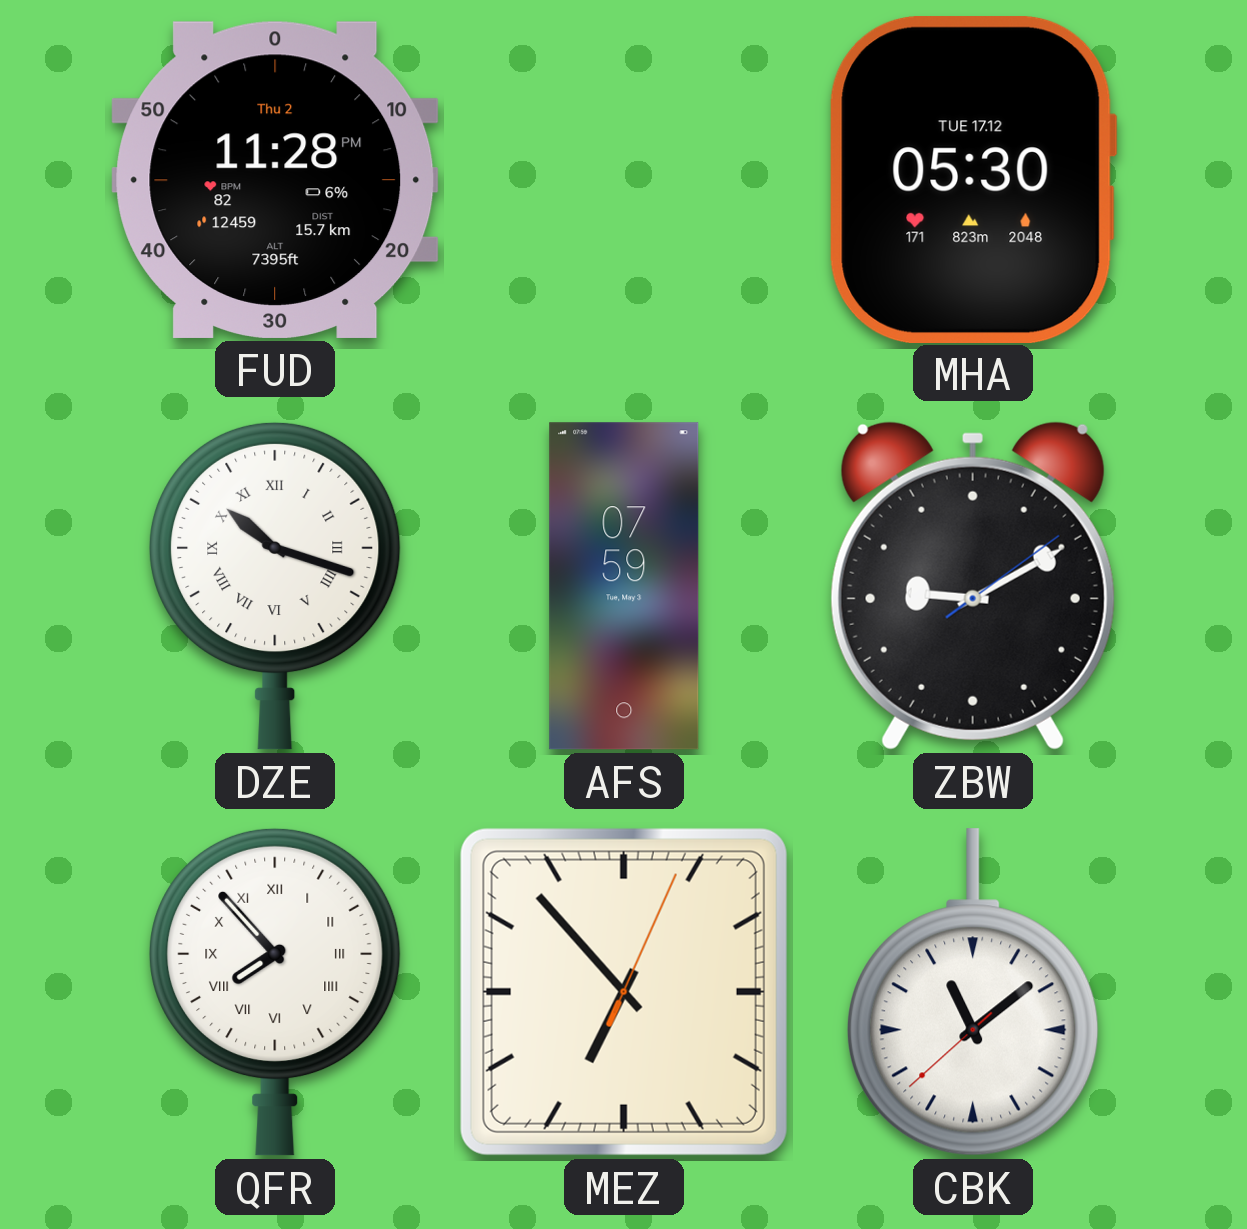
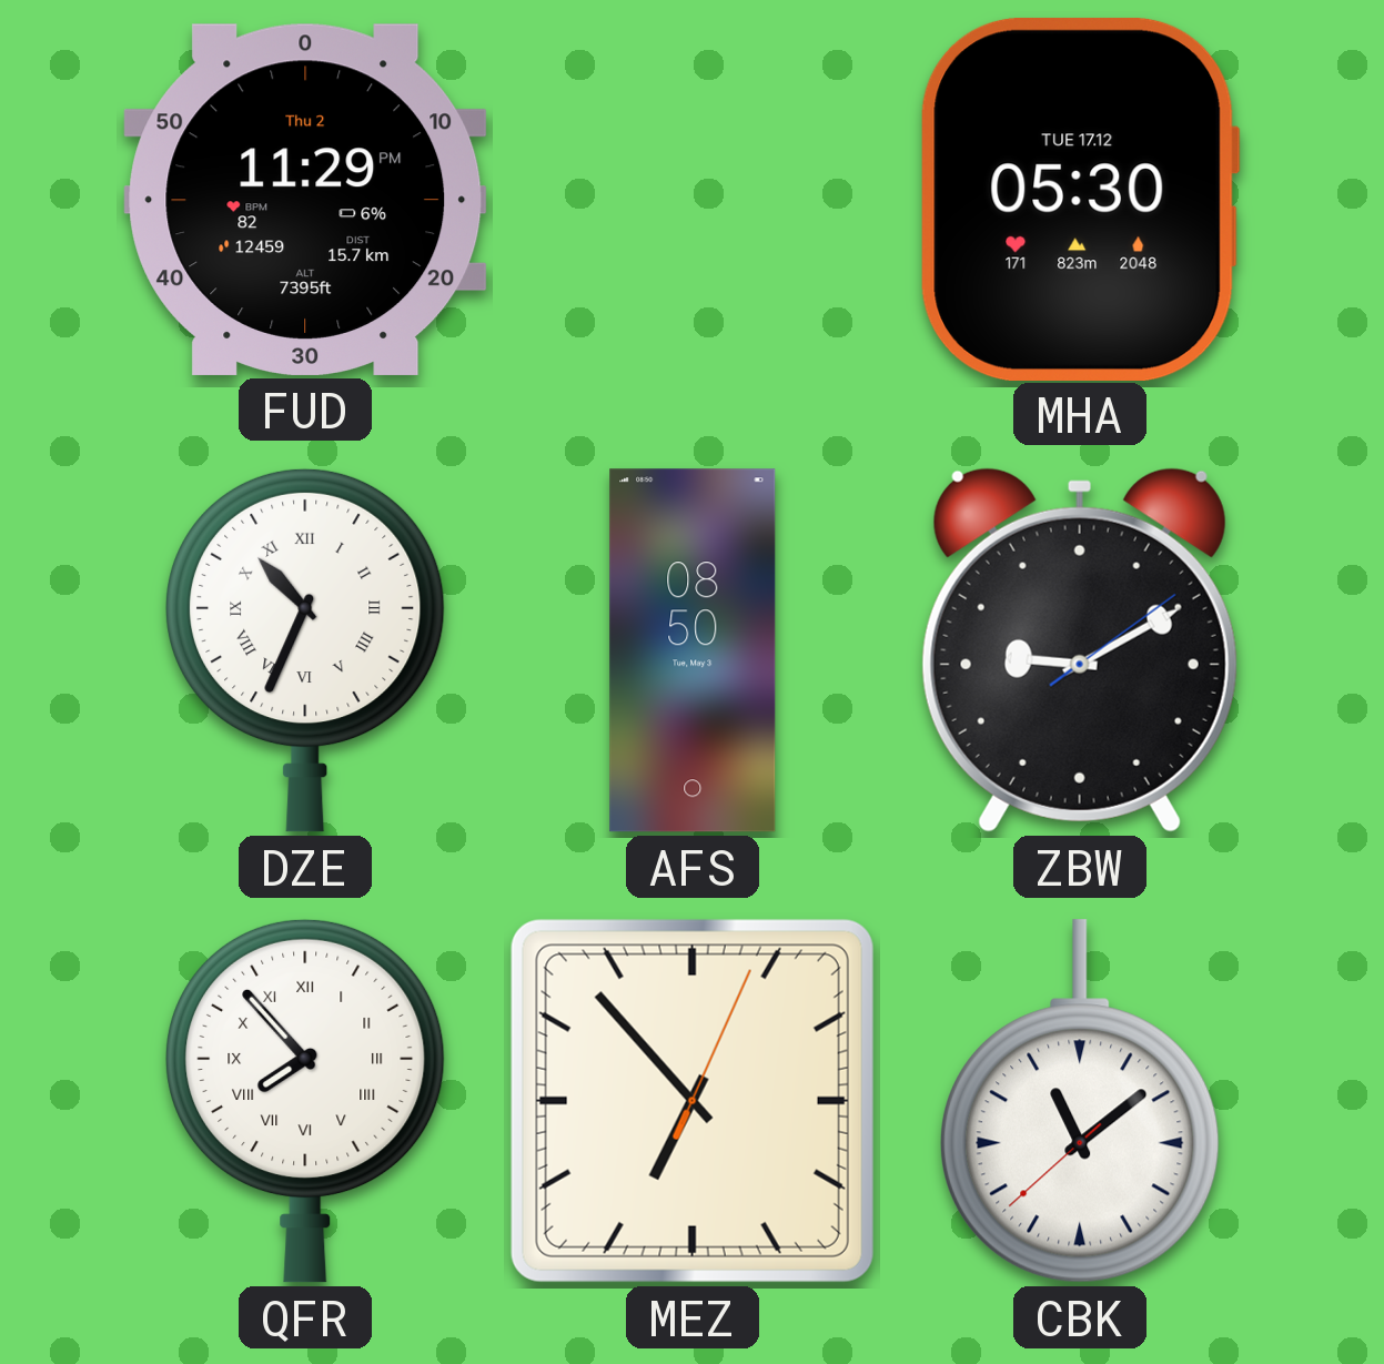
FUD: 11:28 -> 11:29
DZE: 10:18 -> 10:34
AFS: 07:59 -> 08:50
